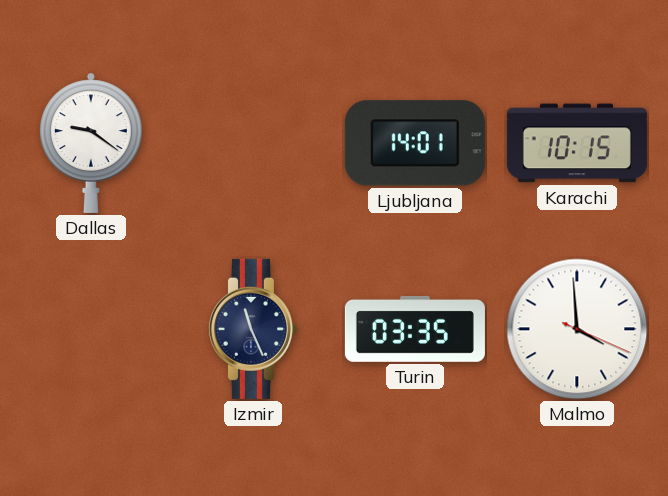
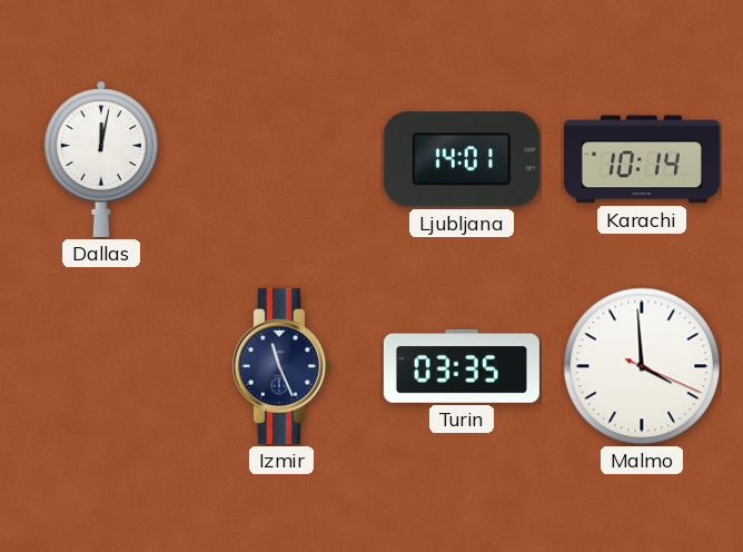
Dallas: 9:21 -> 12:02
Karachi: 10:15 -> 10:14
